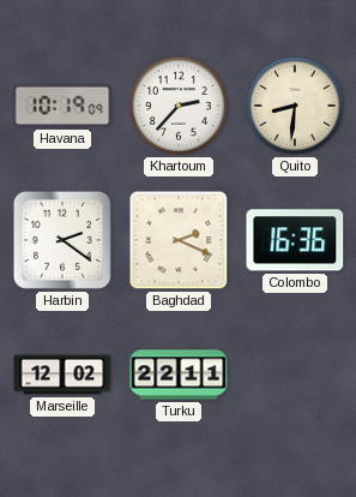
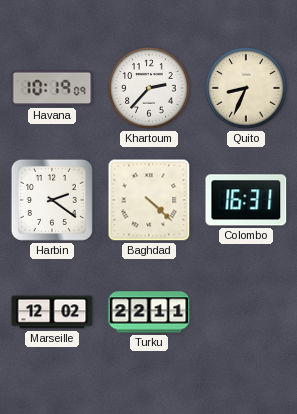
Quito: 8:31 -> 8:34
Baghdad: 2:19 -> 4:22
Colombo: 16:36 -> 16:31
